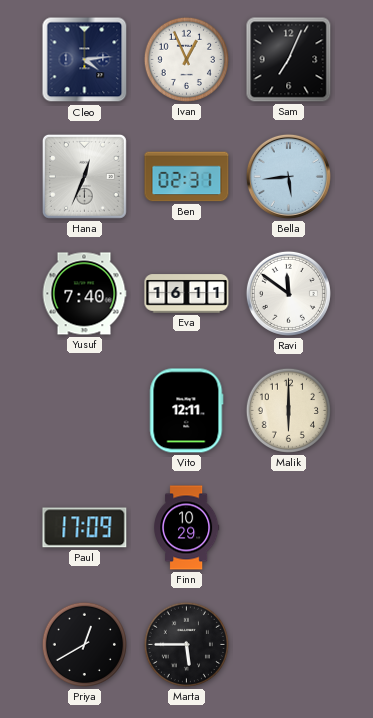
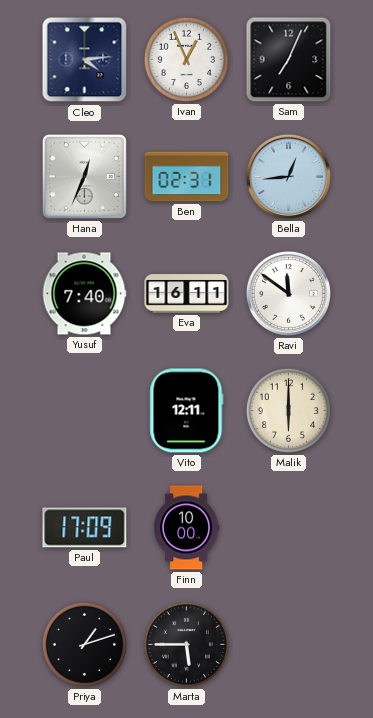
Bella: 5:44 -> 12:44
Finn: 10:29 -> 10:00
Priya: 12:40 -> 1:12
